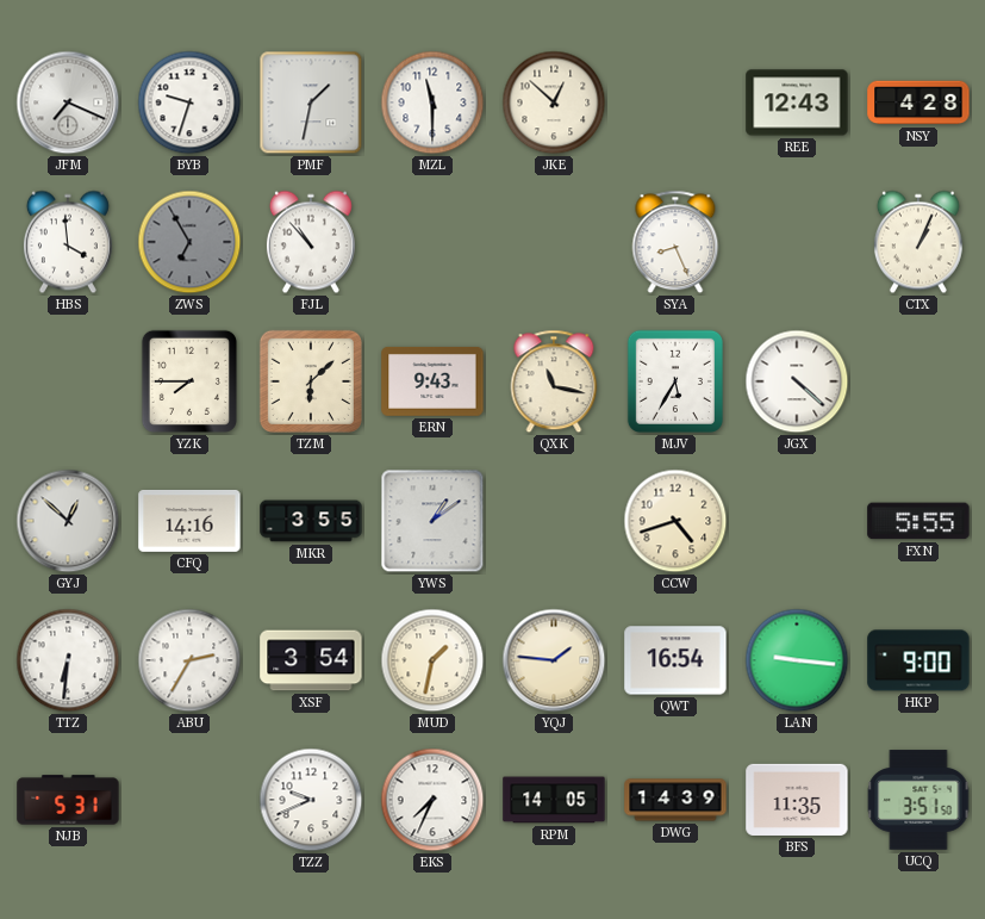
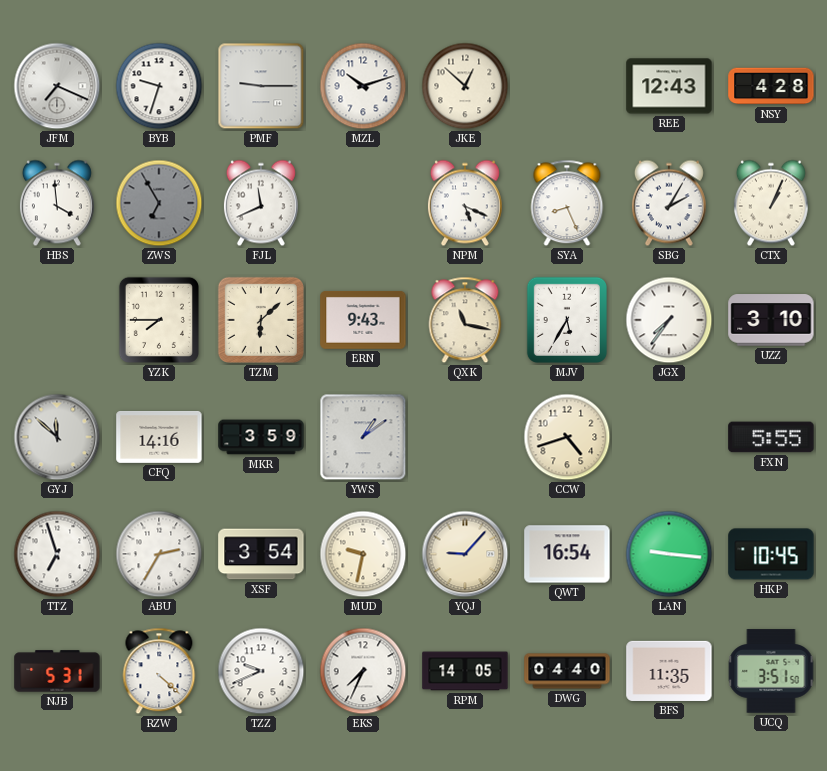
PMF: 1:32 -> 9:15
MZL: 11:30 -> 10:12
FJL: 10:53 -> 11:41
NPM: none -> 5:19
SBG: none -> 2:05
JGX: 4:22 -> 7:36
UZZ: none -> 3:10
GYJ: 12:52 -> 11:52
MKR: 3:55 -> 3:59
TTZ: 6:31 -> 6:57
MUD: 1:32 -> 9:32
YQJ: 1:46 -> 9:07
HKP: 9:00 -> 10:45
RZW: none -> 4:22
DWG: 14:39 -> 04:40
